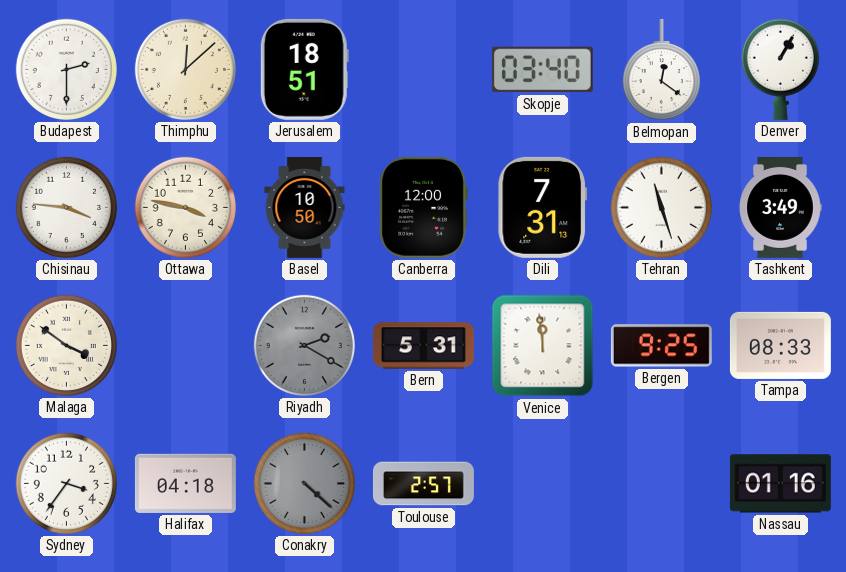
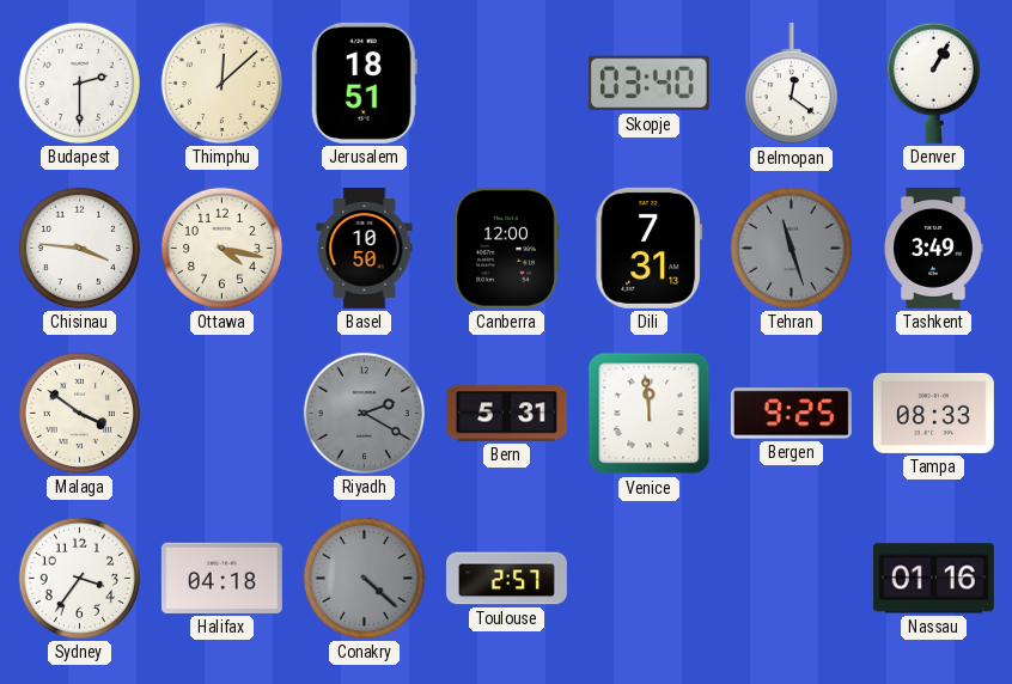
Ottawa: 3:47 -> 4:17
Tehran dial: white -> grey
